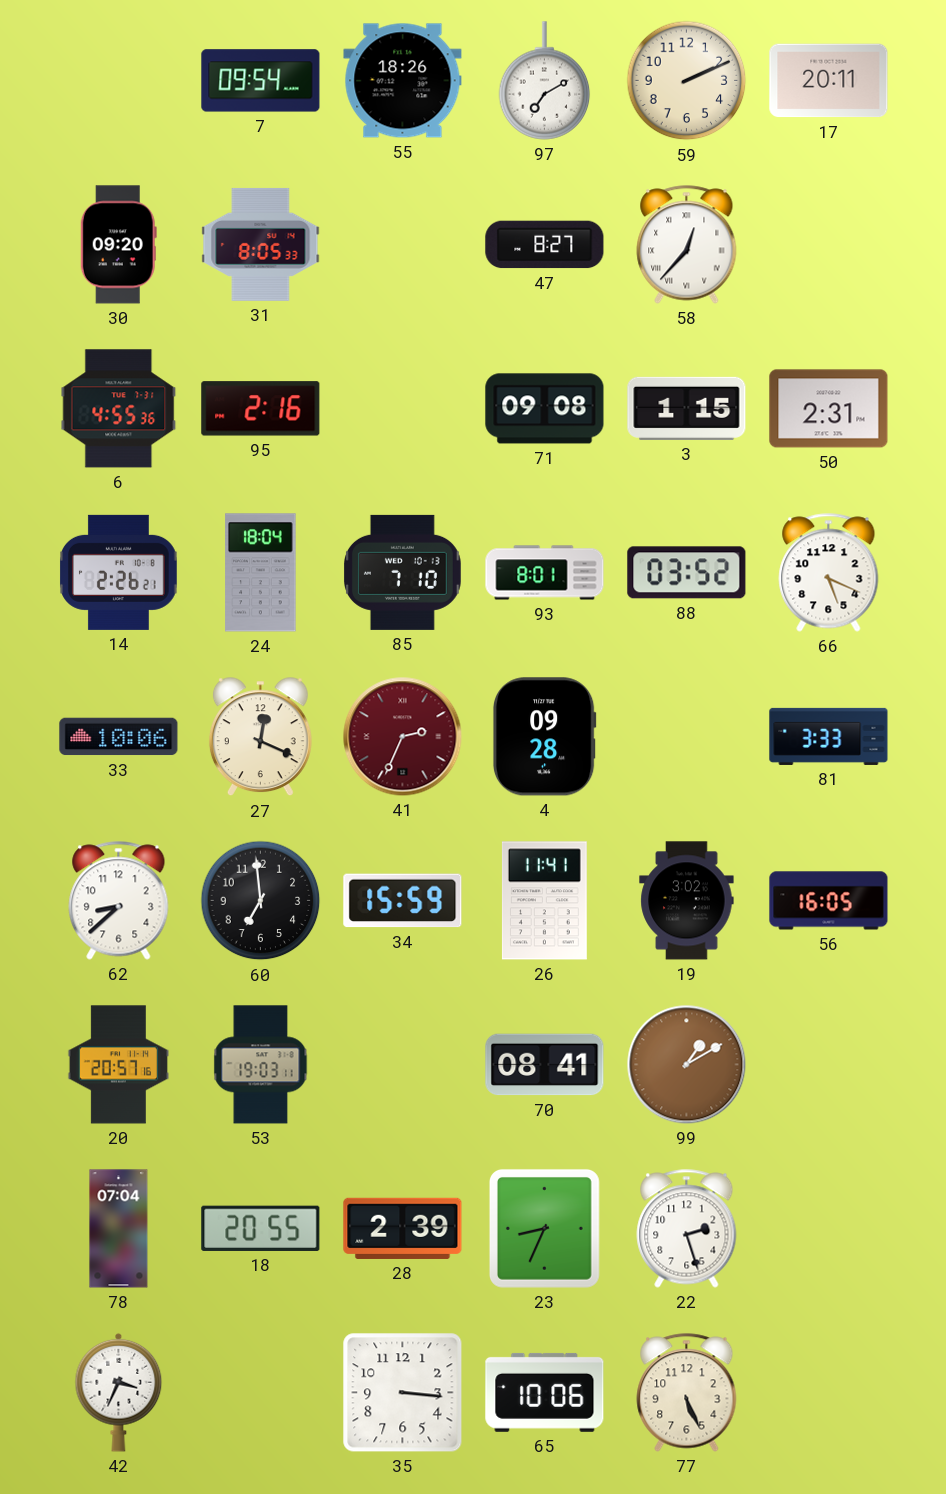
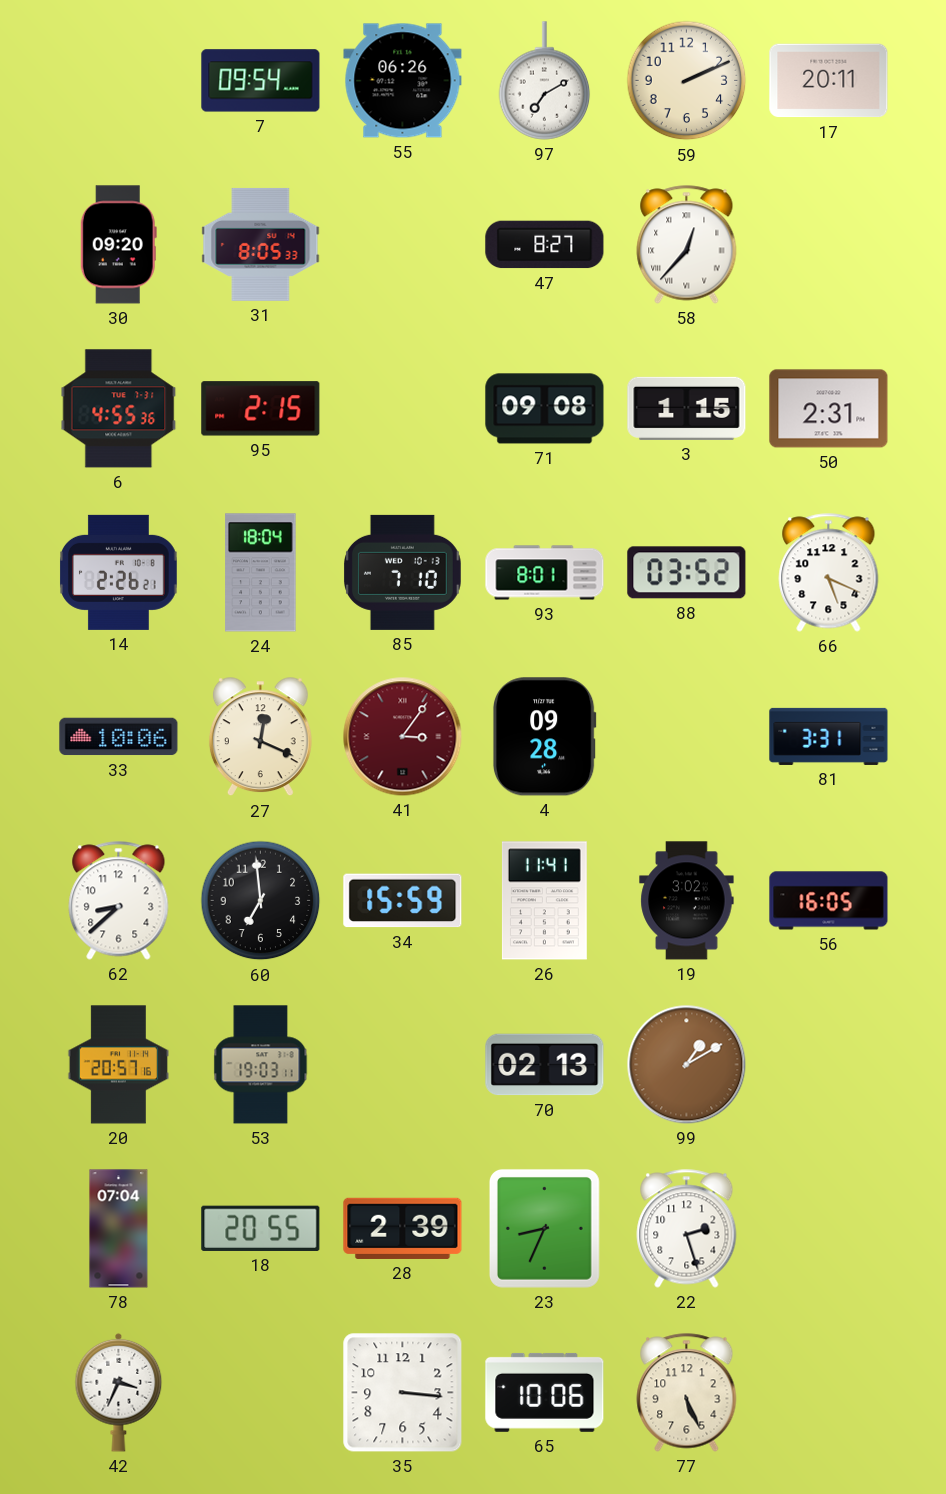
55: 18:26 -> 06:26
95: 2:16 -> 2:15
41: 2:34 -> 3:06
81: 3:33 -> 3:31
70: 08:41 -> 02:13
